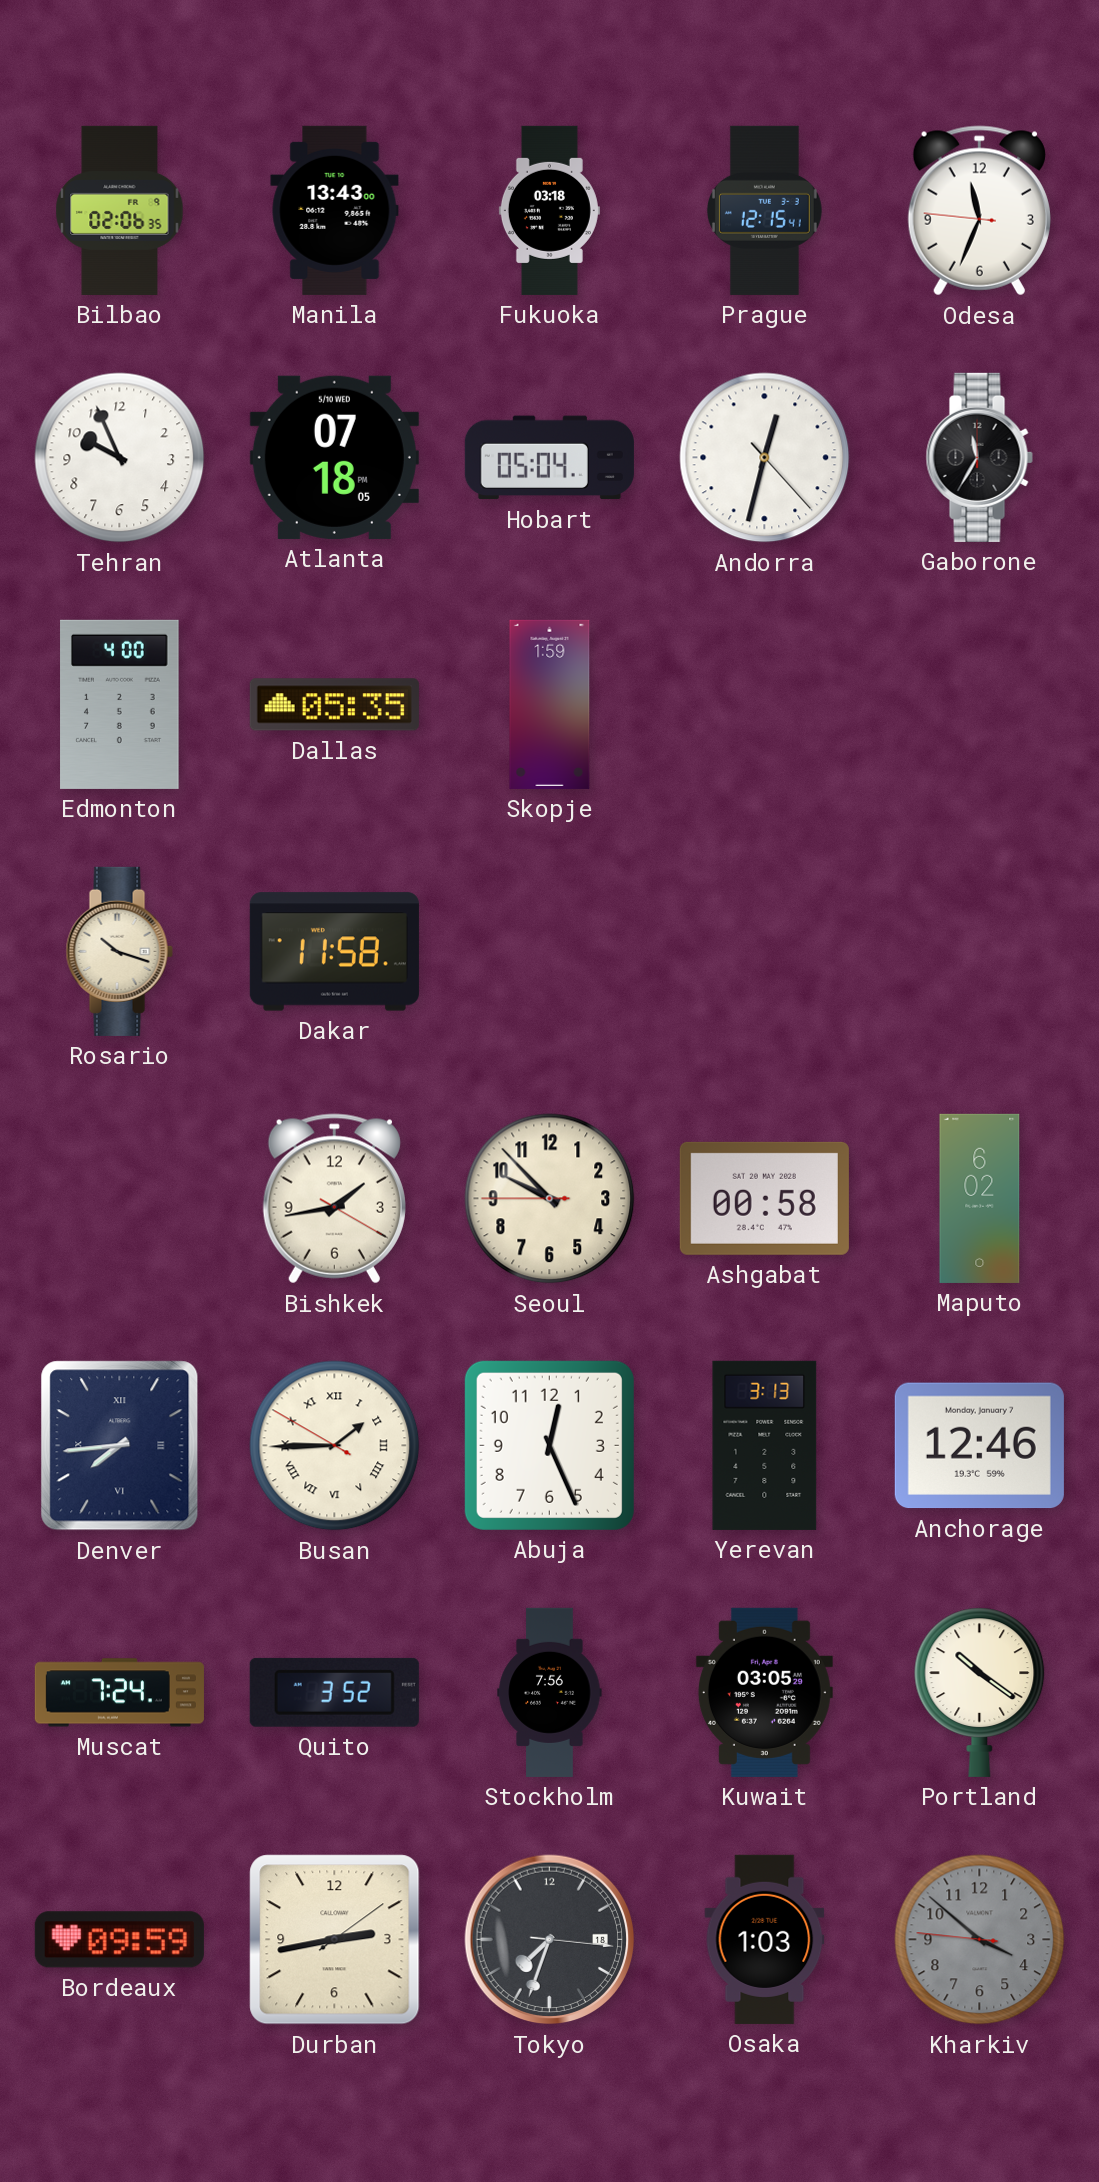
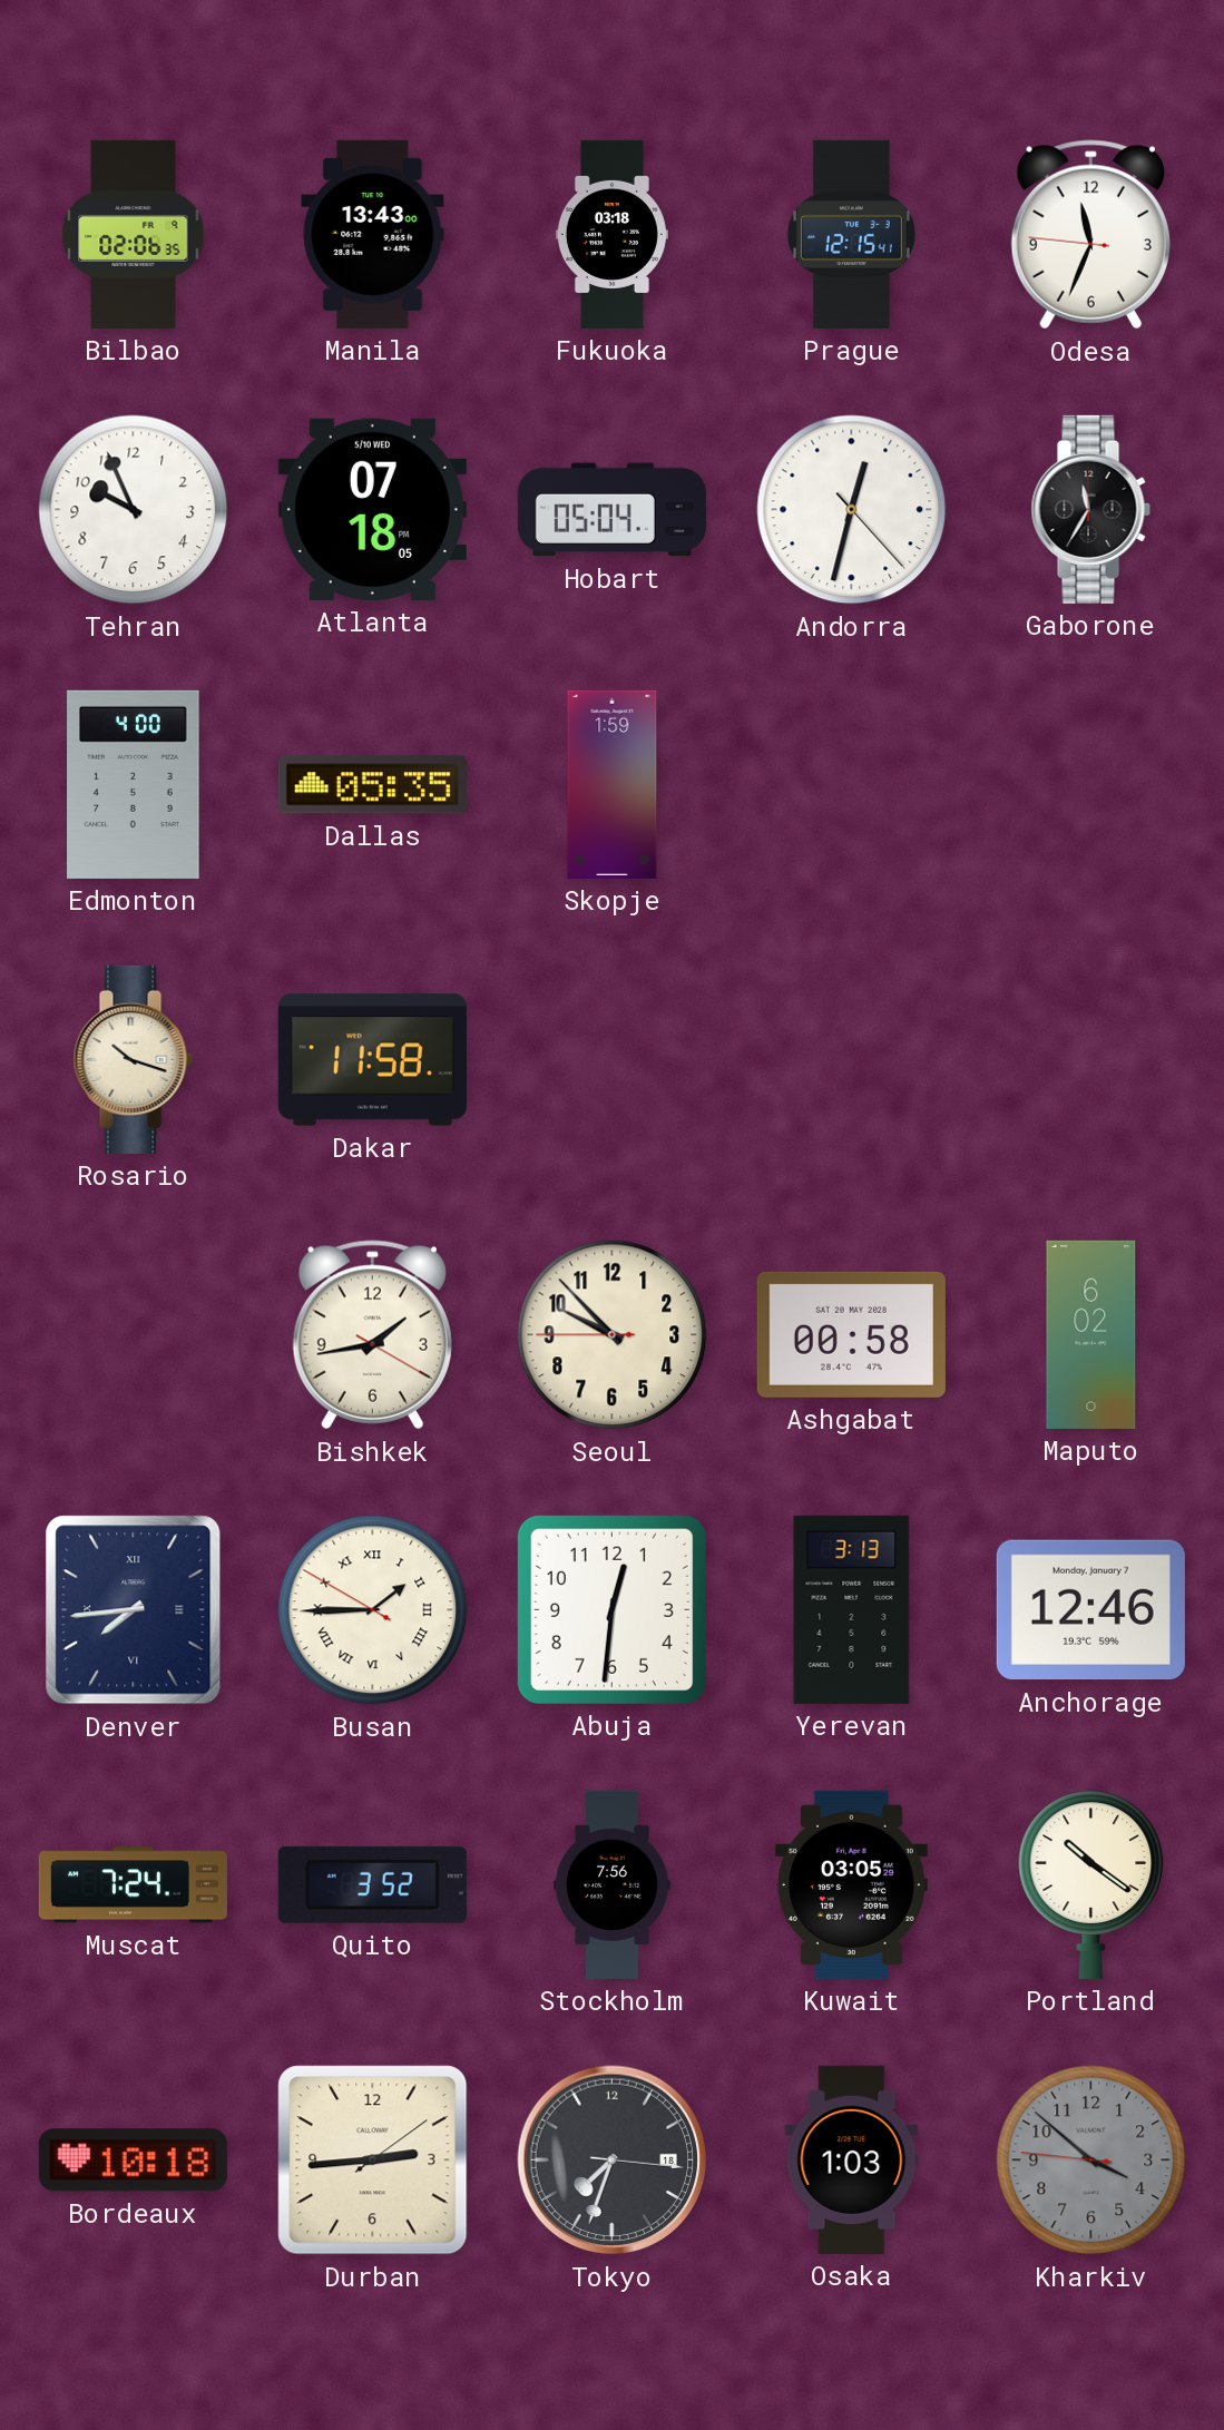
Abuja: 12:26 -> 12:31
Bordeaux: 09:59 -> 10:18
Durban: 2:43 -> 2:44
